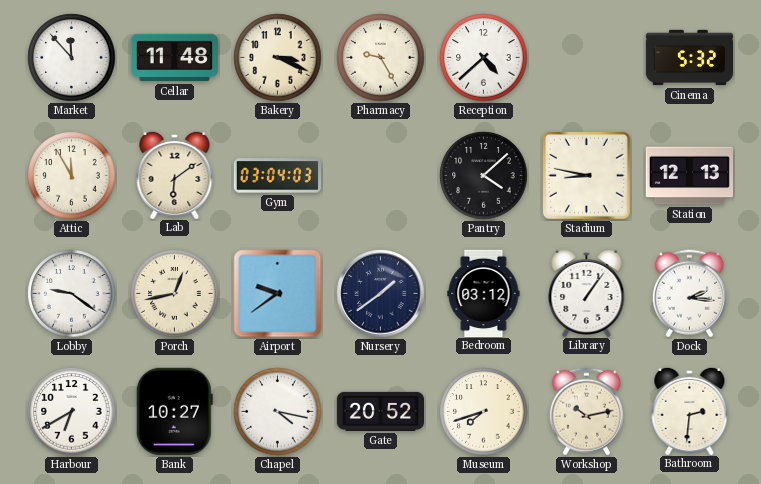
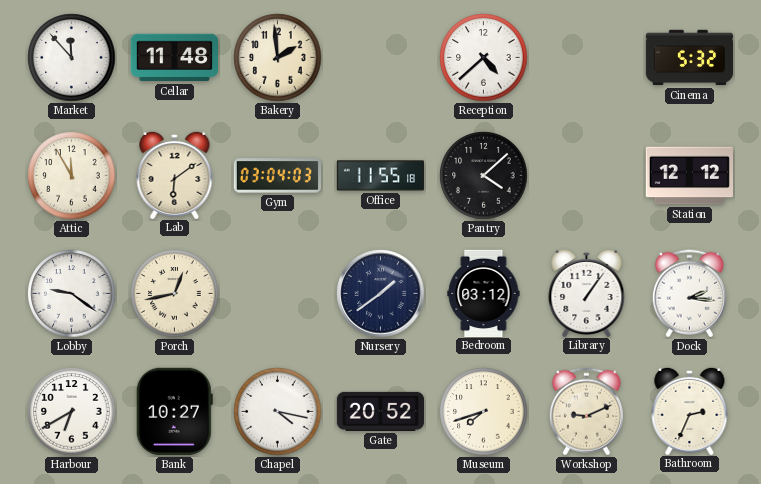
Bakery: 3:19 -> 1:59
Pharmacy: 9:25 -> none
Office: none -> 11:55
Stadium: 8:47 -> none
Station: 12:13 -> 12:12
Airport: 9:39 -> none
Workshop: 10:13 -> 9:11
Bathroom: 2:31 -> 2:34
